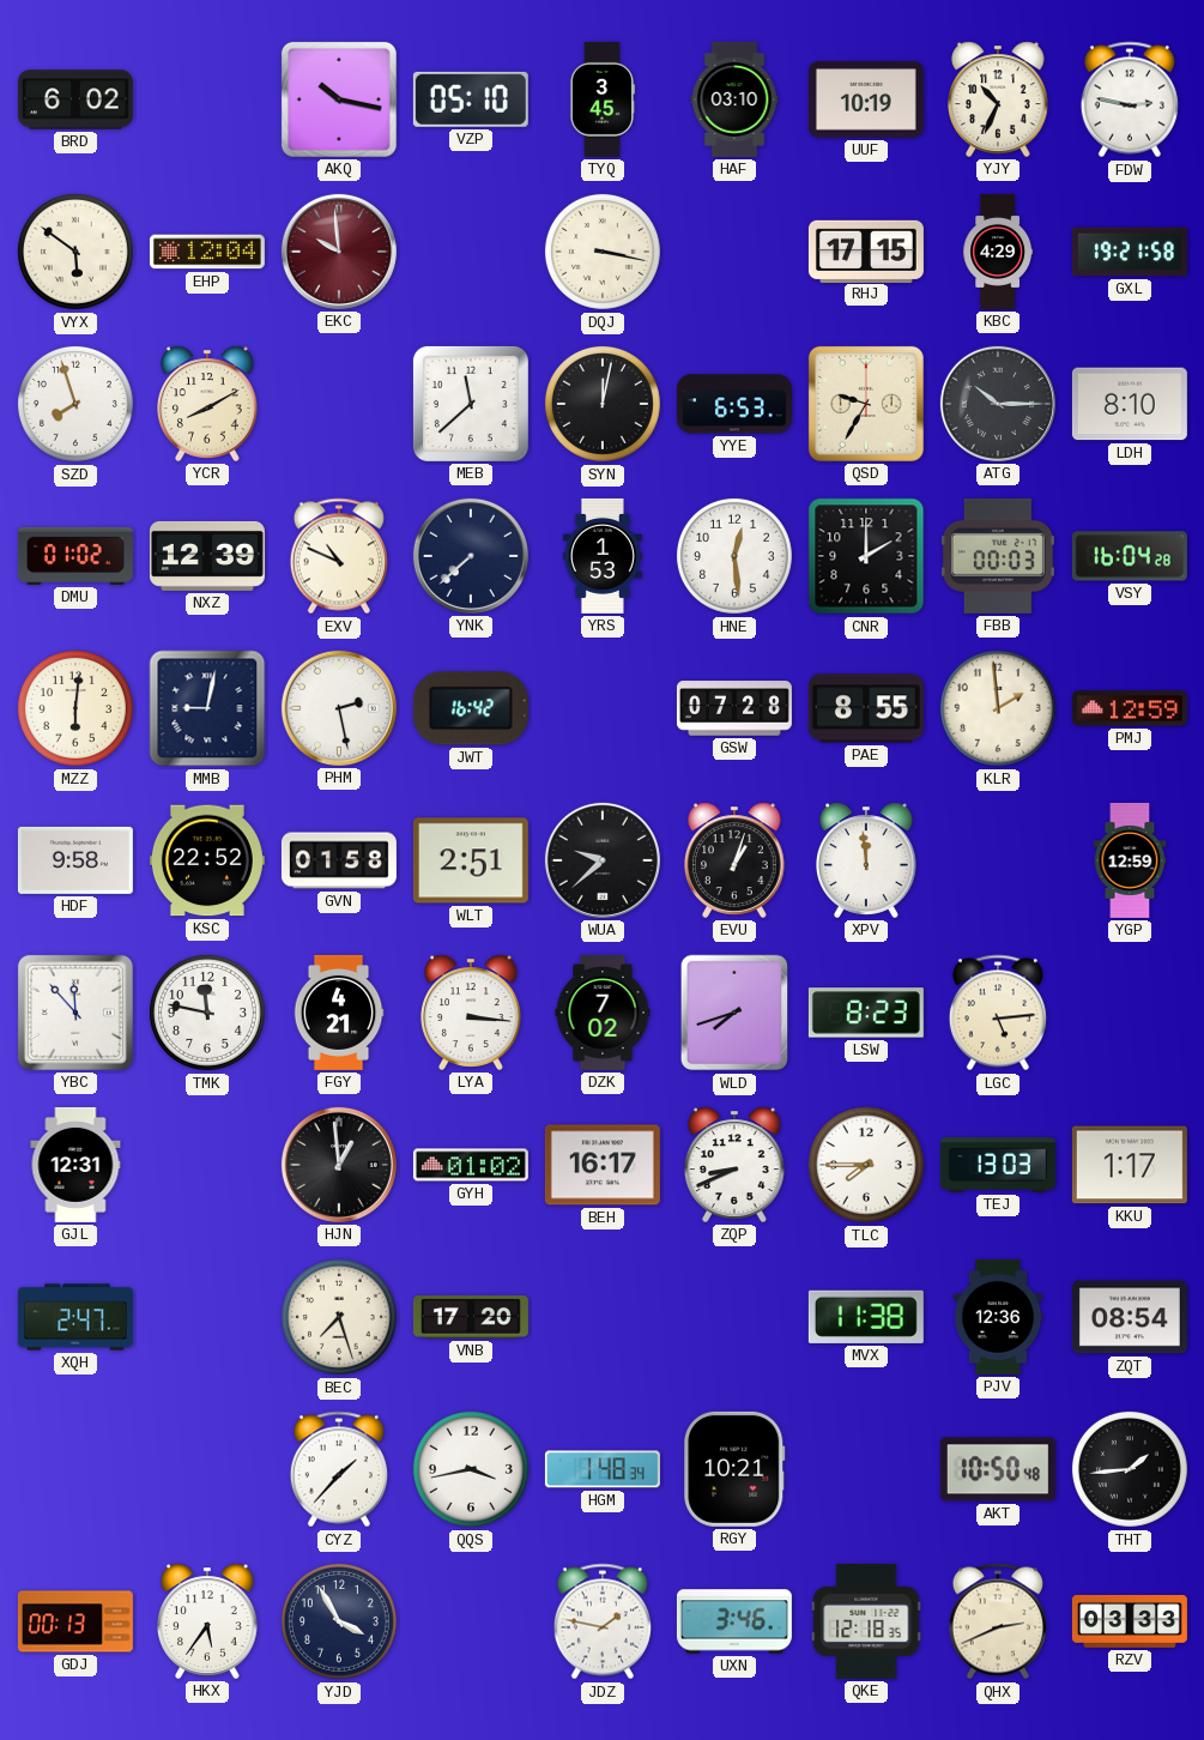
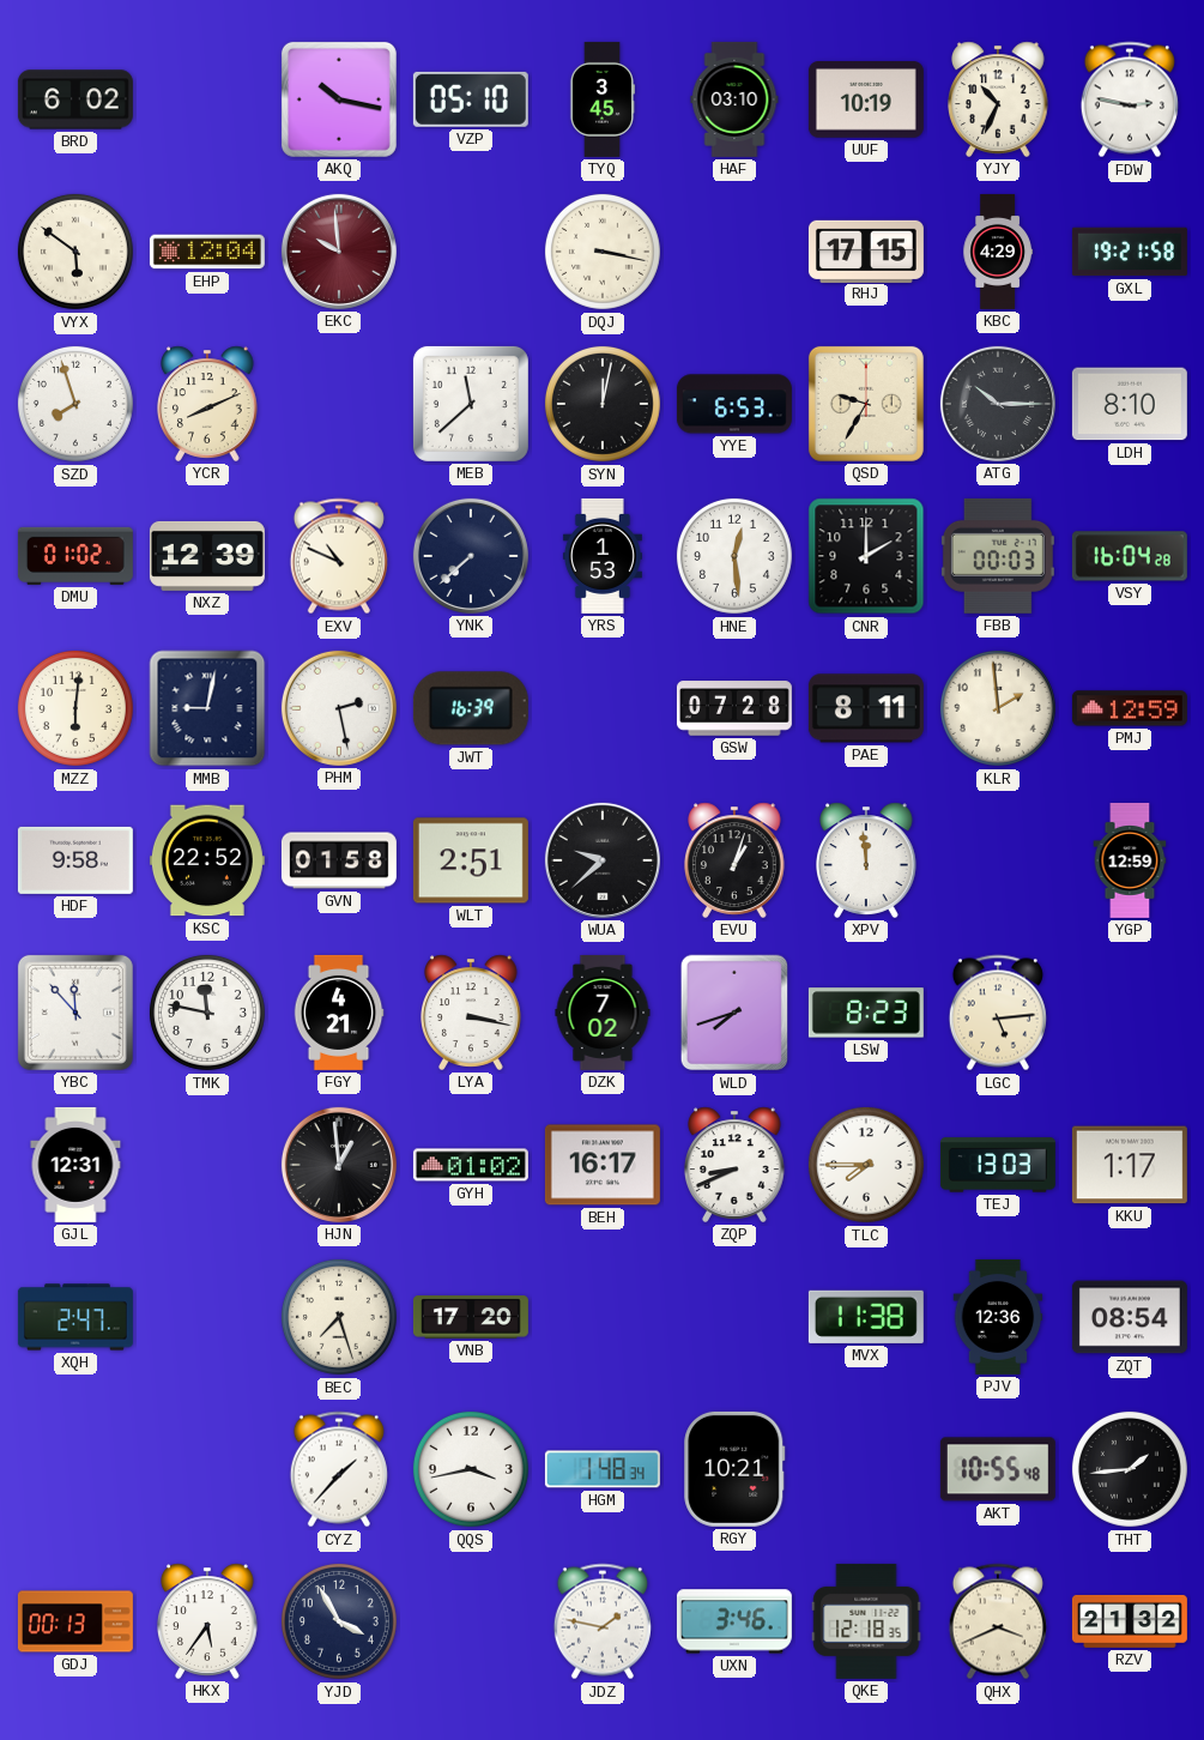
YCR: 8:10 -> 8:11
JWT: 16:42 -> 16:39
PAE: 8:55 -> 8:11
LYA: 3:16 -> 3:17
AKT: 10:50 -> 10:55
QHX: 2:41 -> 3:41
RZV: 03:33 -> 21:32
